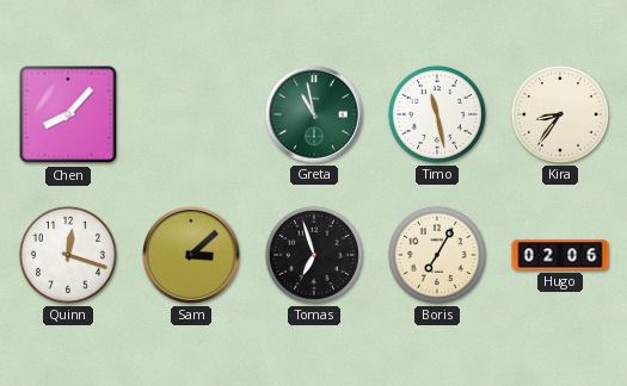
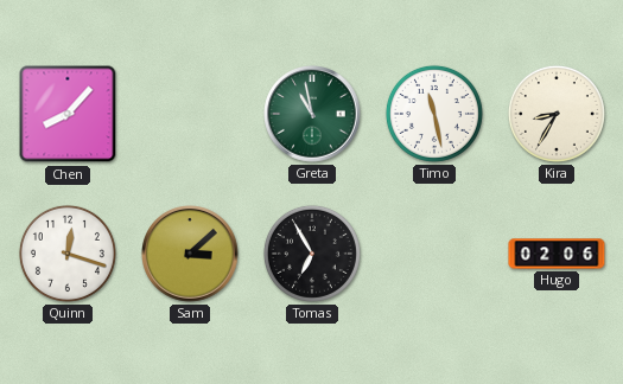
Kira: 8:36 -> 8:35
Tomas: 6:57 -> 6:55
Boris: 7:05 -> none
